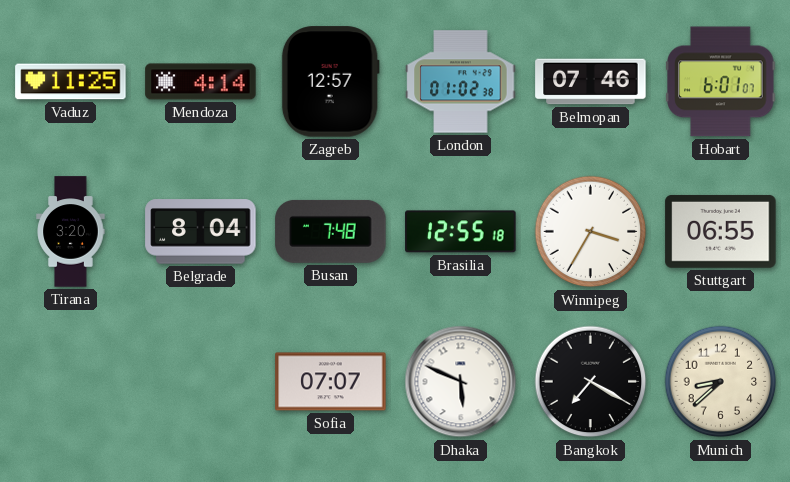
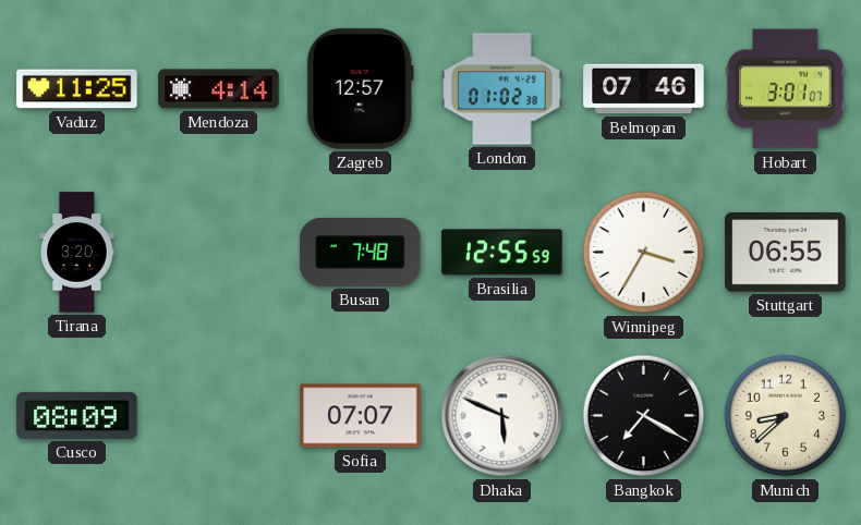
Hobart: 6:01 -> 3:01
Belgrade: 8:04 -> none
Brasilia: 12:55:18 -> 12:55:59
Cusco: none -> 08:09
